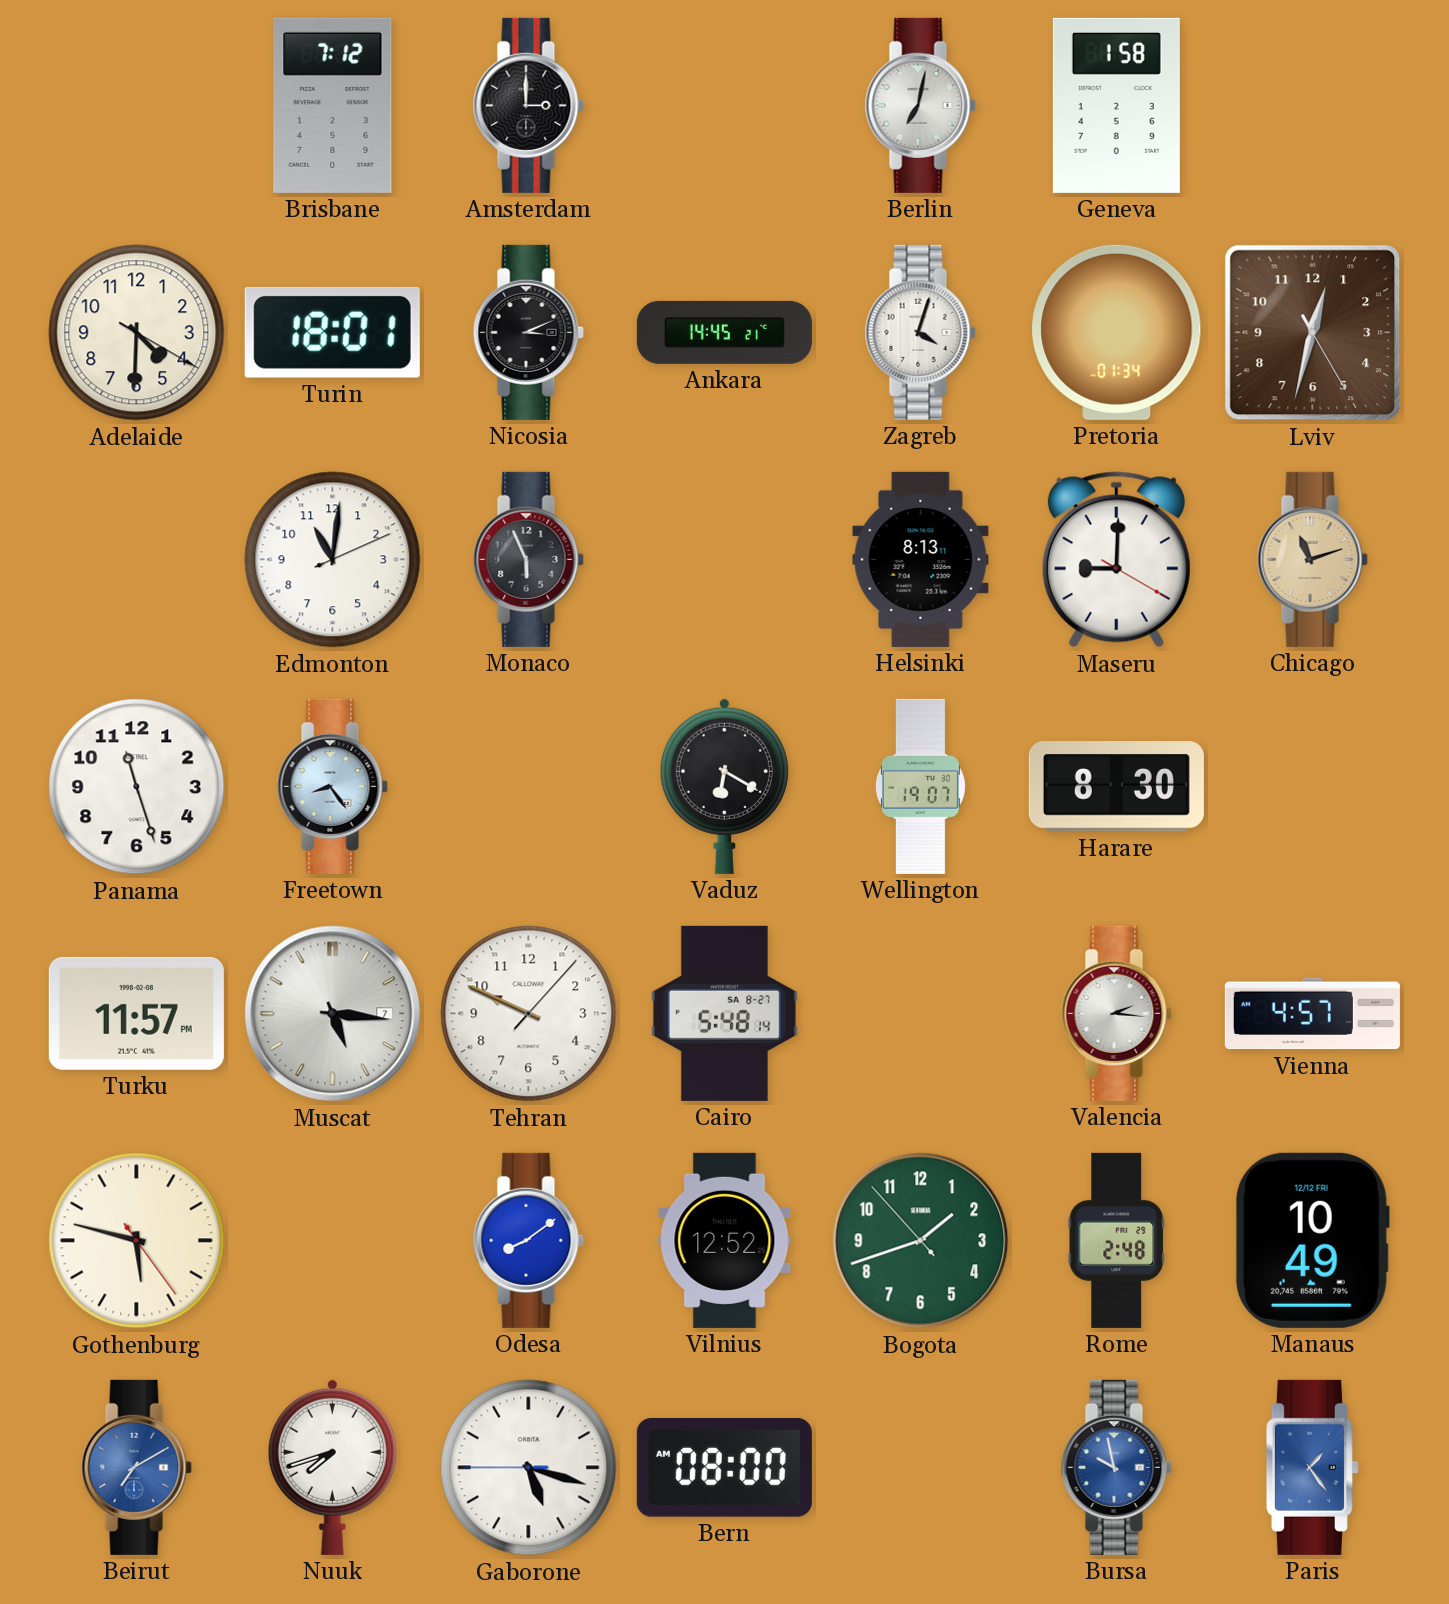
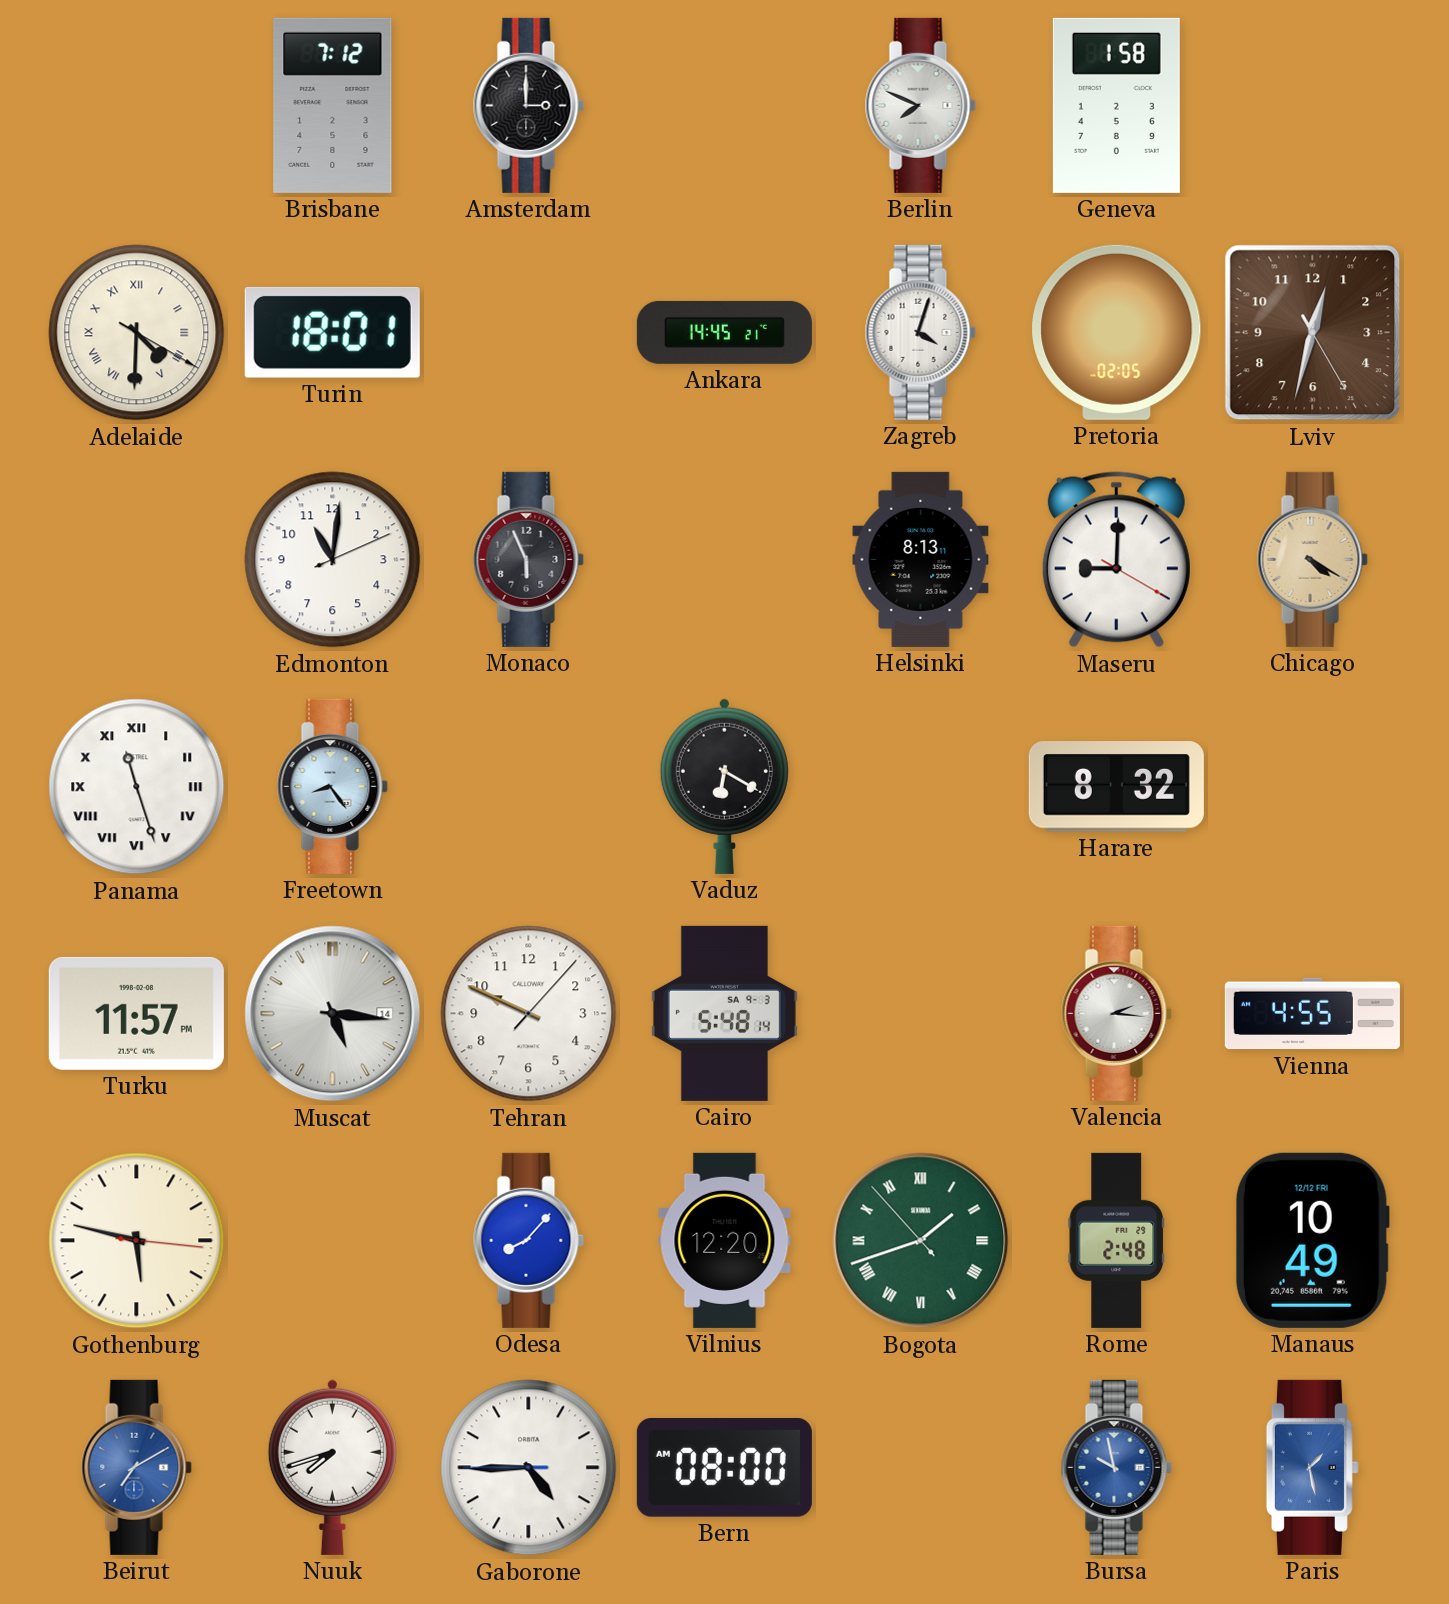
Berlin: 7:02 -> 7:49
Adelaide numerals: Arabic -> Roman
Nicosia: 3:11 -> none
Pretoria: 01:34 -> 02:05
Chicago: 11:12 -> 4:20
Panama numerals: Arabic -> Roman
Wellington: 19:07 -> none
Harare: 8:30 -> 8:32
Muscat date: 7 -> 14
Cairo date: SA 8-27 -> SA 9-3
Vienna: 4:57 -> 4:55
Gothenburg: 5:47:24 -> 5:47:16
Odesa: 8:09 -> 8:07
Vilnius: 12:52 -> 12:20
Bogota numerals: Arabic -> Roman
Gaborone: 5:17 -> 4:44
Paris: 1:24 -> 1:28
